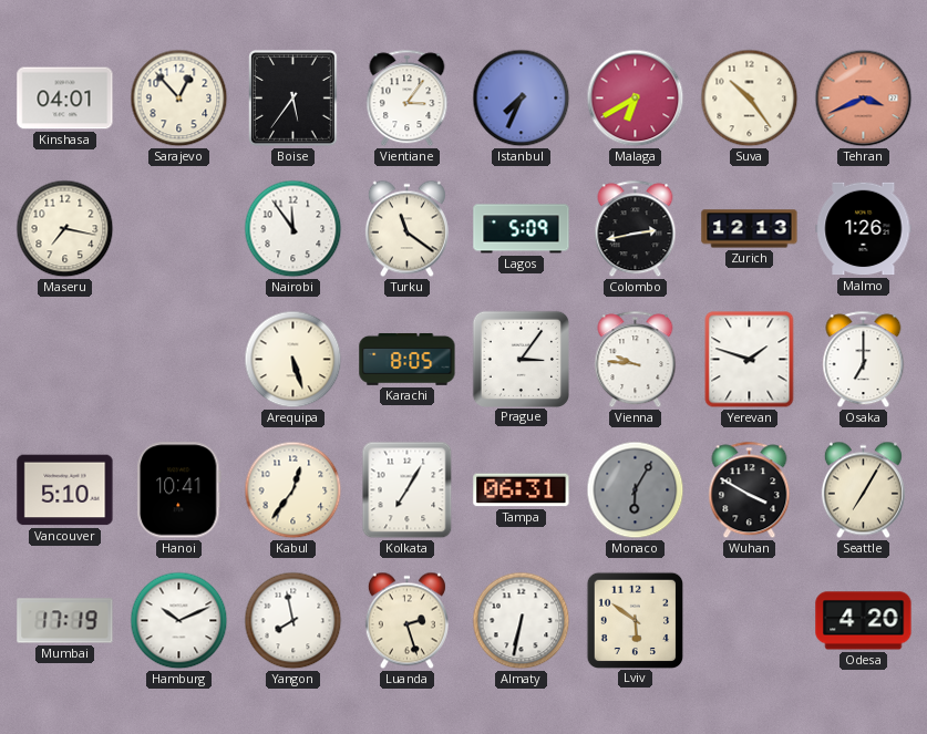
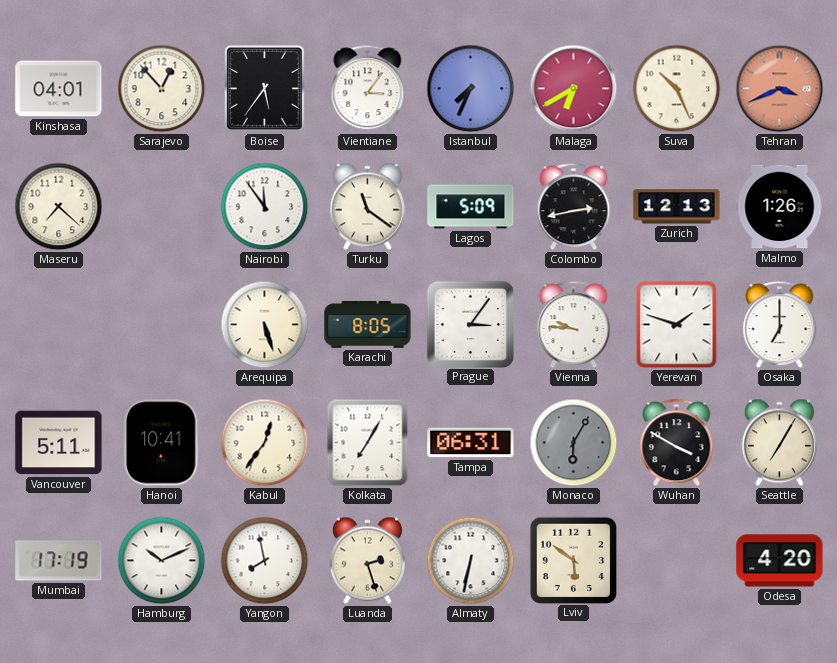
Suva: 10:24 -> 10:26
Maseru: 7:17 -> 7:22
Vancouver: 5:10 -> 5:11
